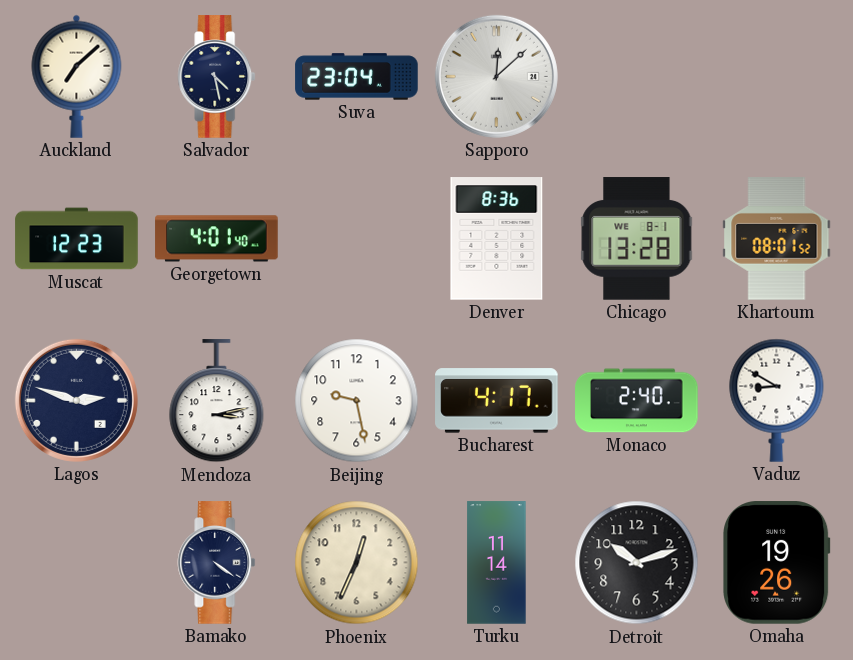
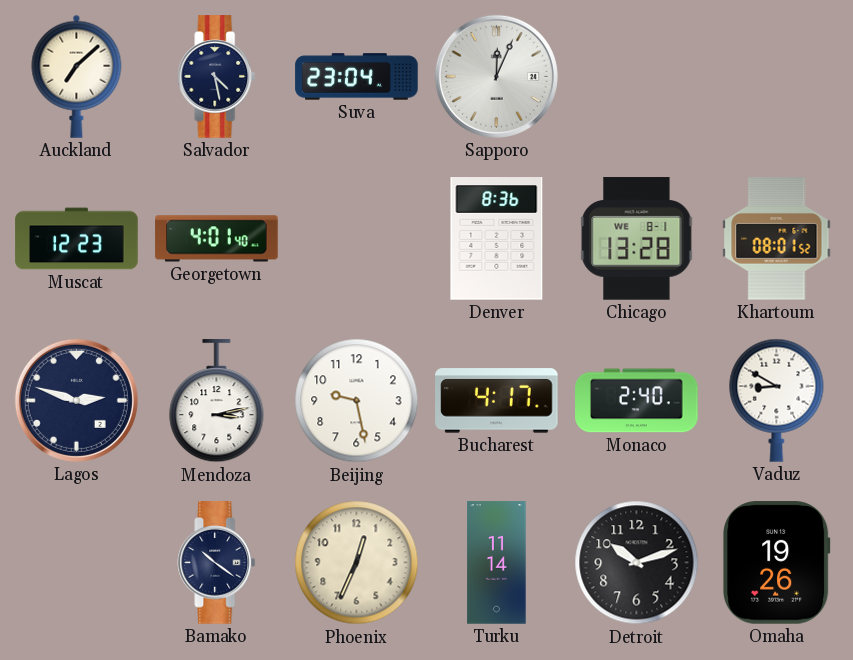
Sapporo: 12:08 -> 12:04
Bamako: 4:21 -> 10:21
